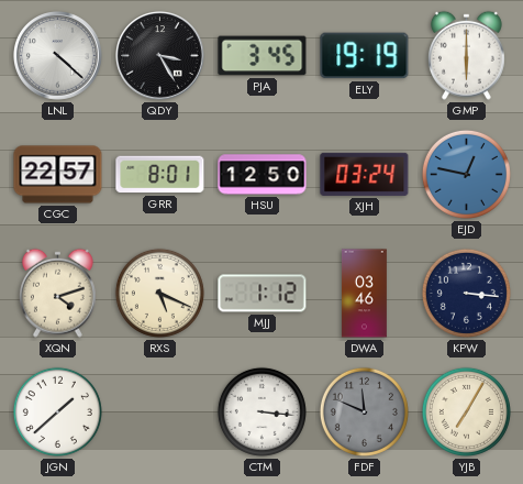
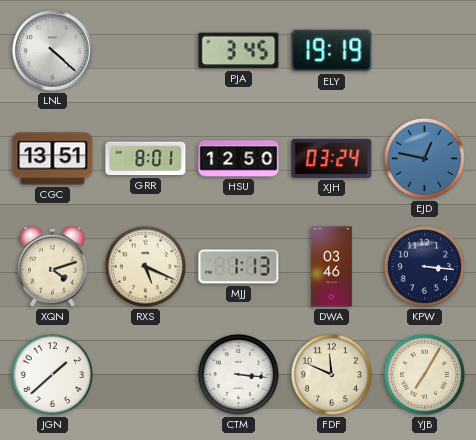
QDY: 3:25 -> none
GMP: 6:00 -> none
CGC: 22:57 -> 13:51
MJJ: 1:12 -> 1:13
FDF dial: grey -> cream
